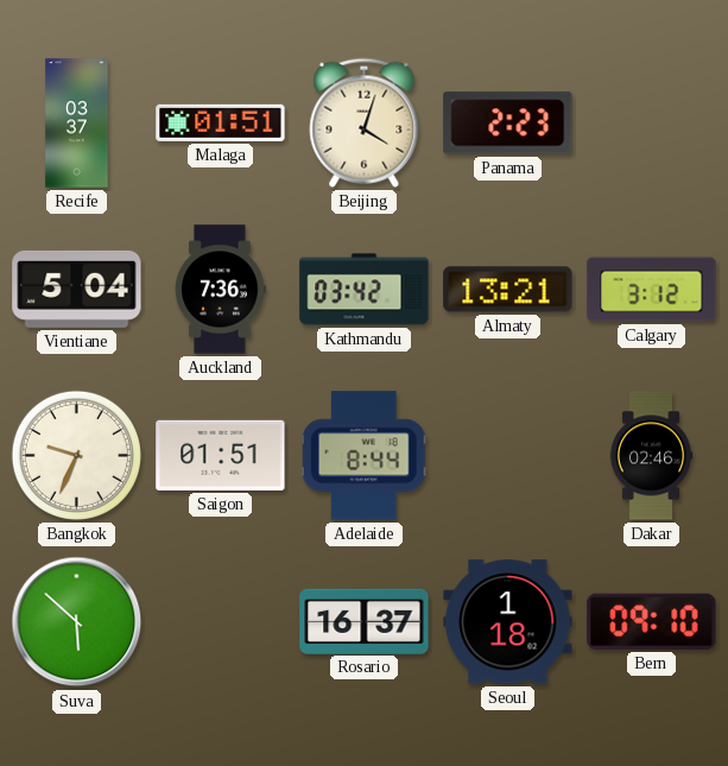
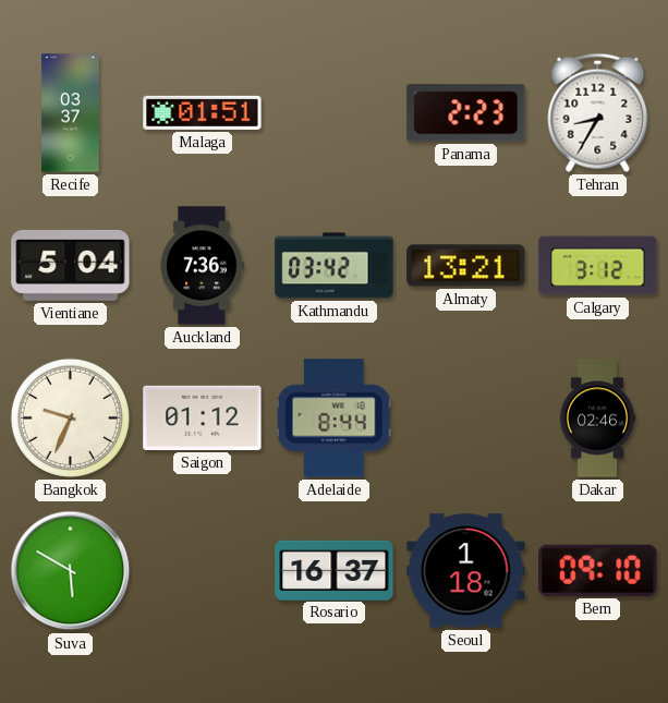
Beijing: 4:03 -> none
Tehran: none -> 8:35
Saigon: 01:51 -> 01:12
Suva: 5:52 -> 5:50
